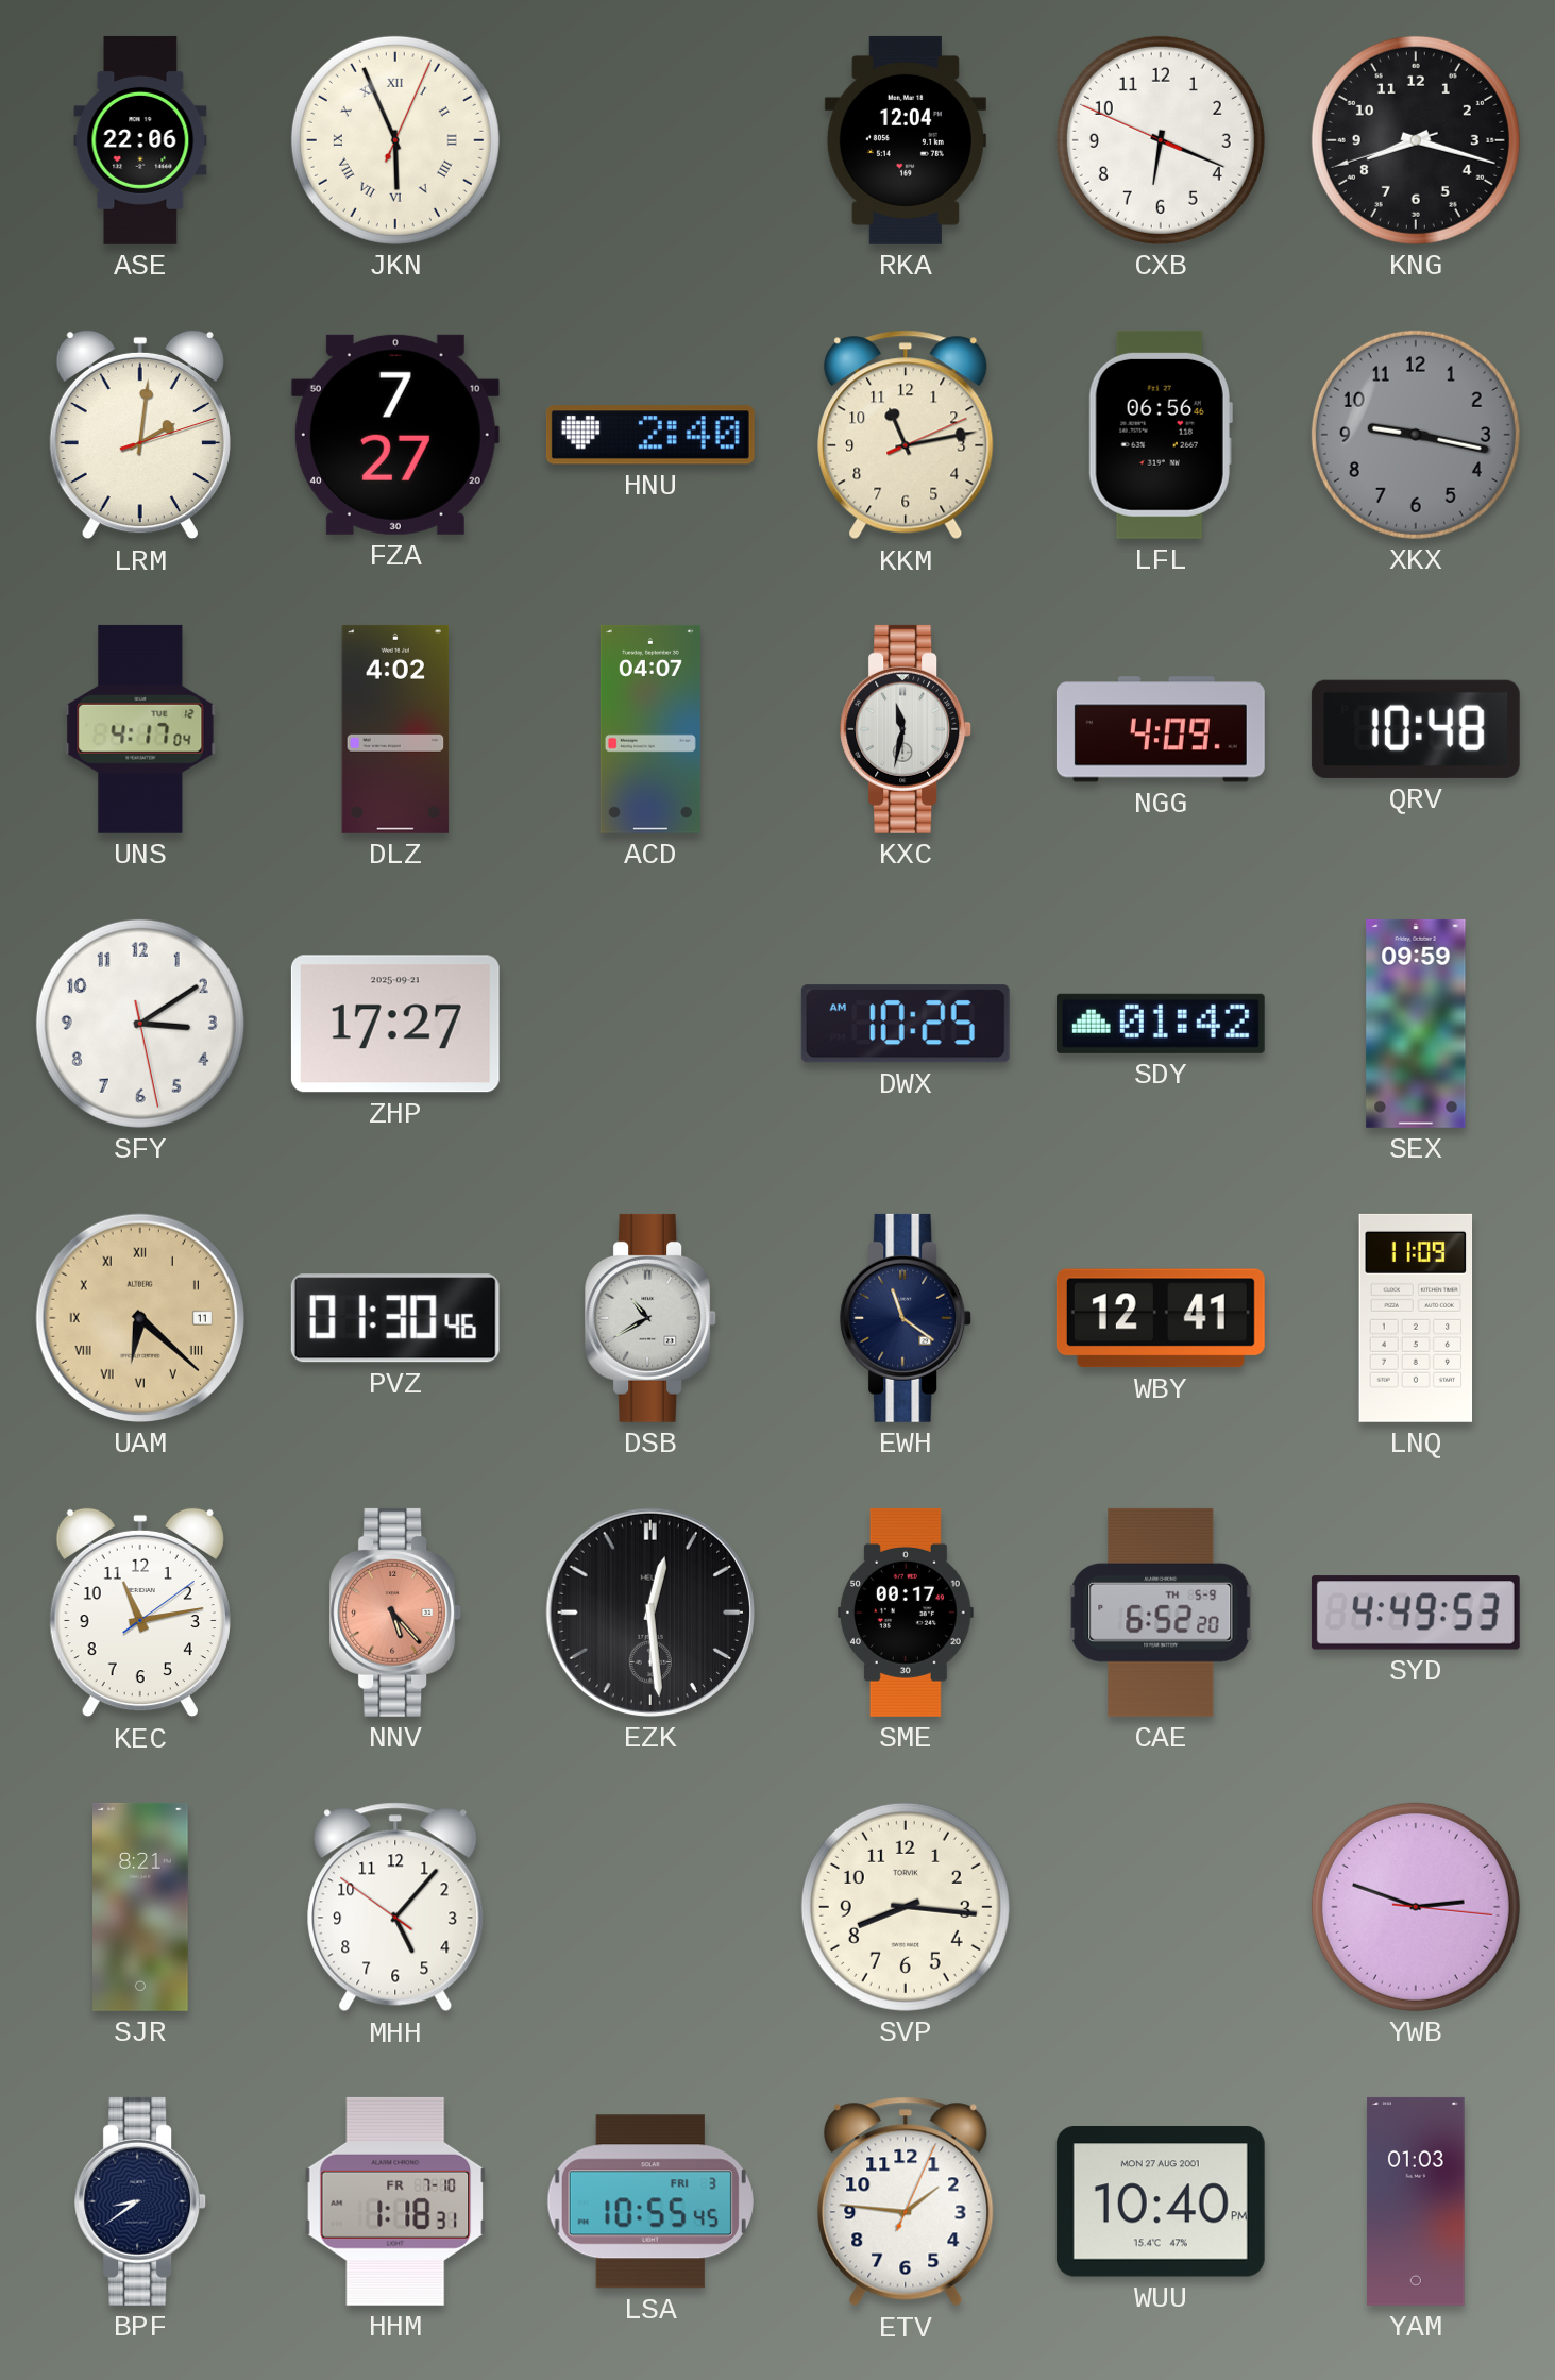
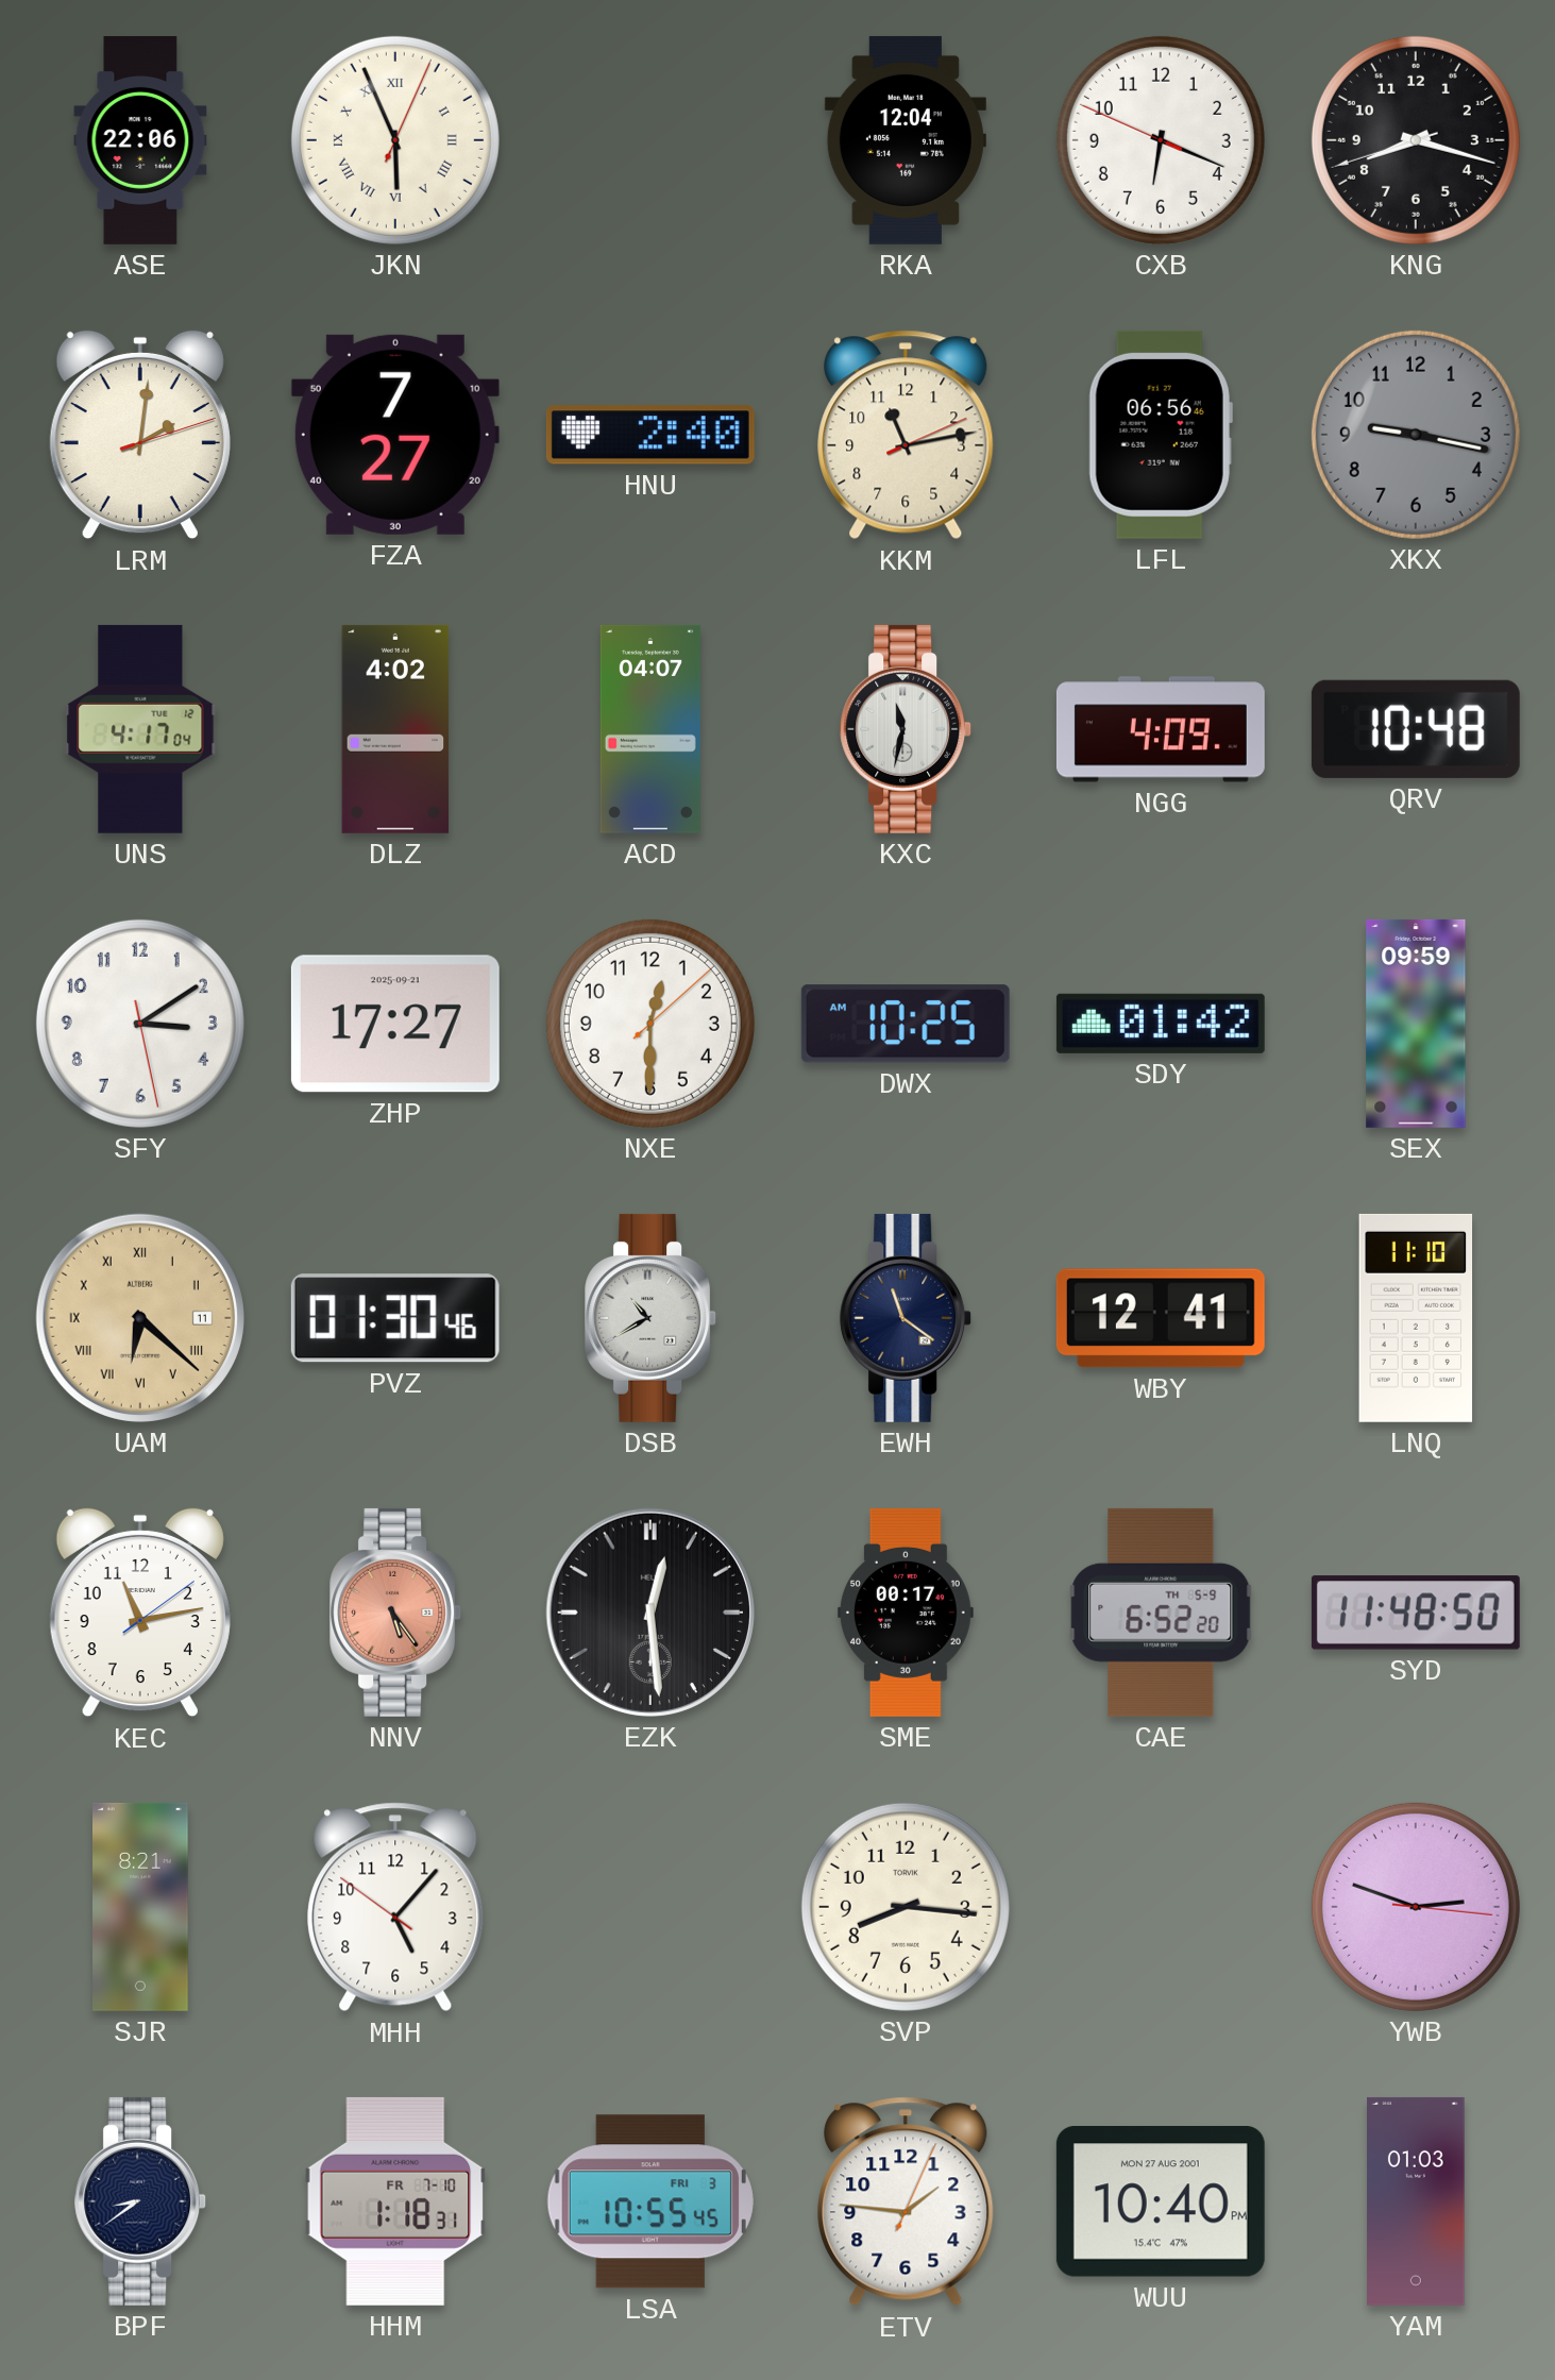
NXE: none -> 12:30
LNQ: 11:09 -> 11:10
NNV: 5:23 -> 5:24
SYD: 4:49 -> 11:48
